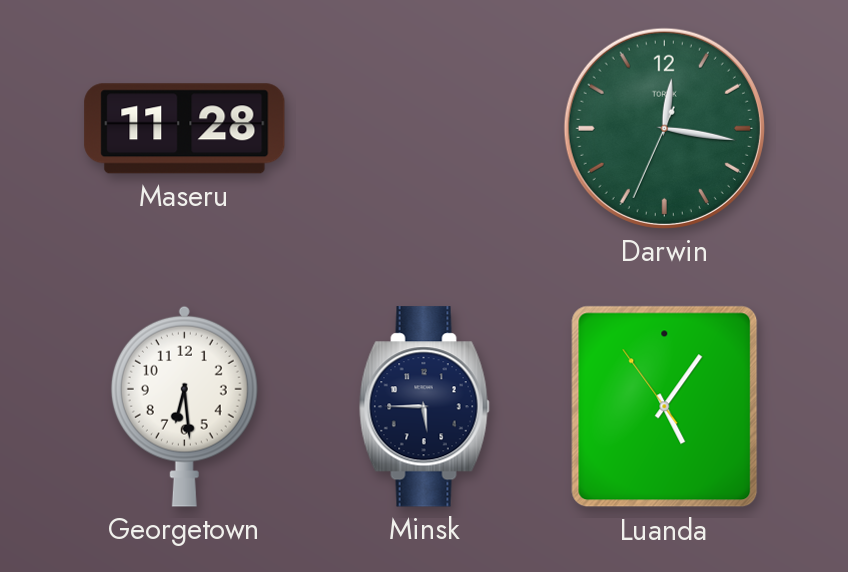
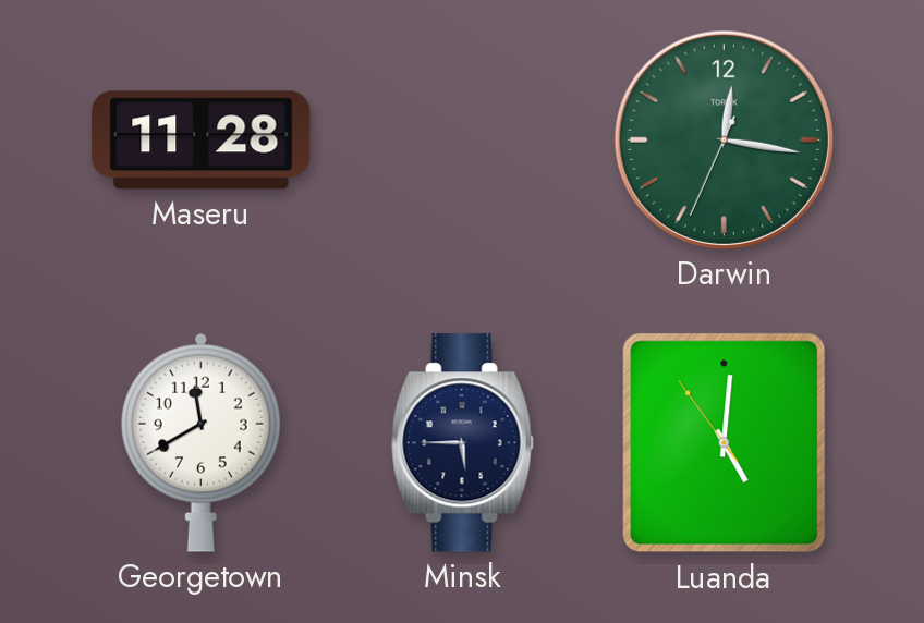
Georgetown: 6:29 -> 11:40
Luanda: 5:05 -> 5:00
